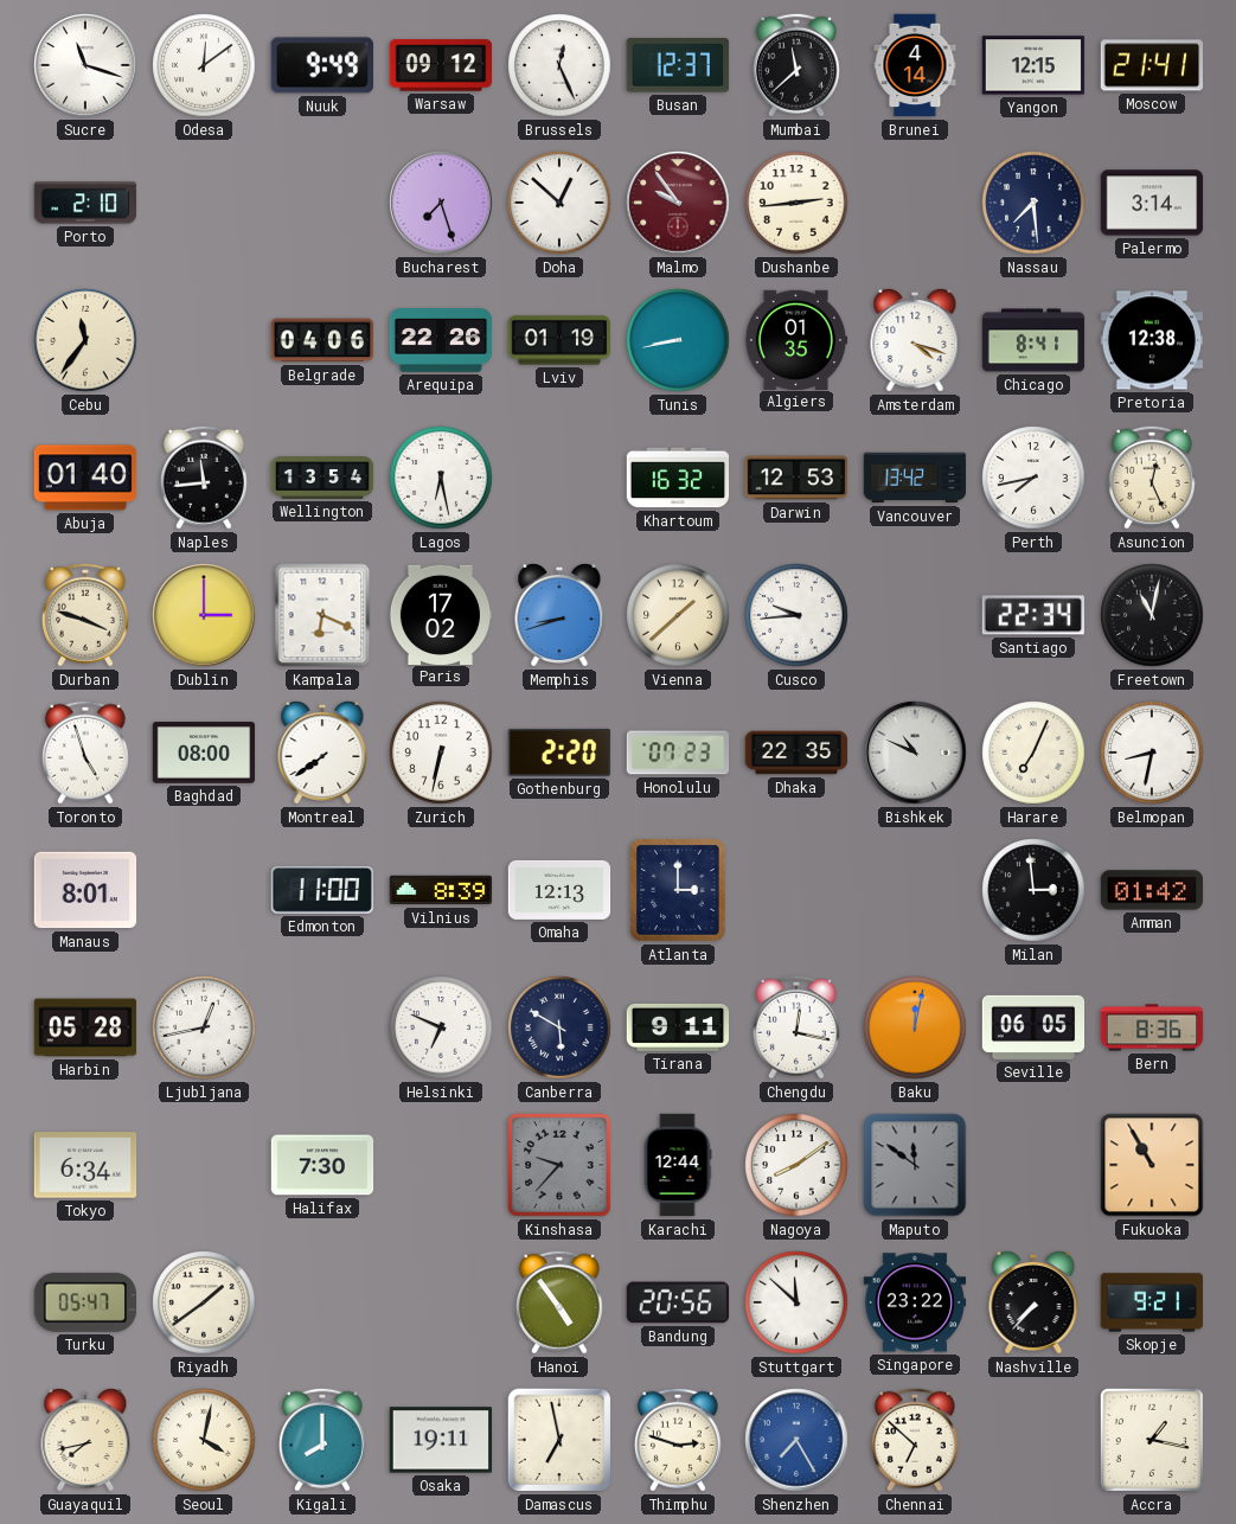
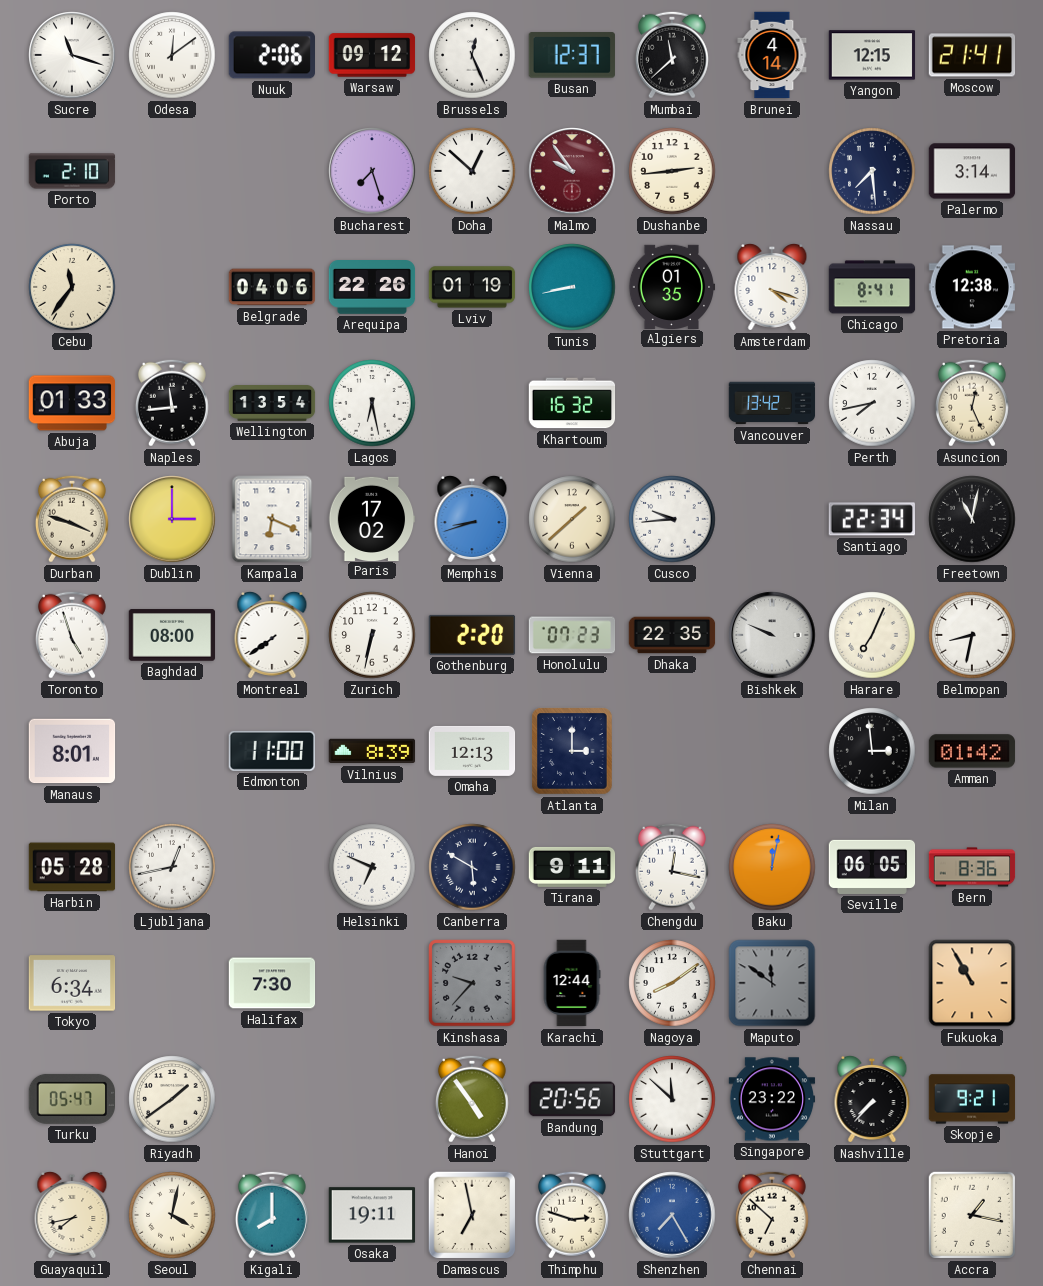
Nuuk: 9:49 -> 2:06
Abuja: 01:40 -> 01:33
Darwin: 12:53 -> none
Bishkek: 10:49 -> 9:49
